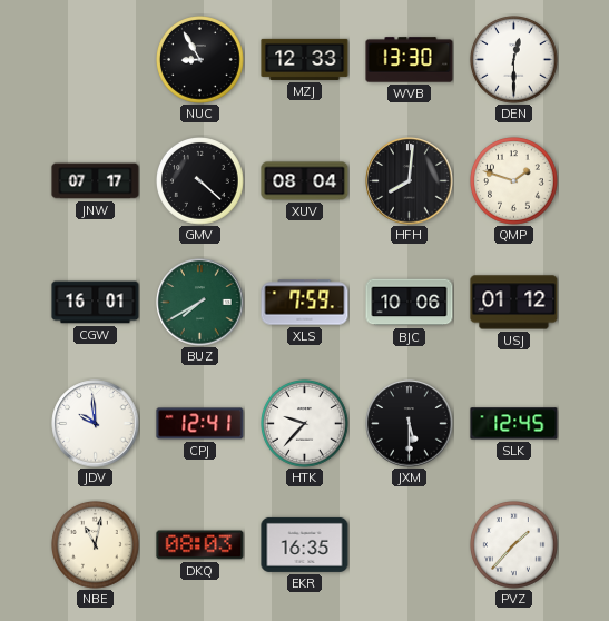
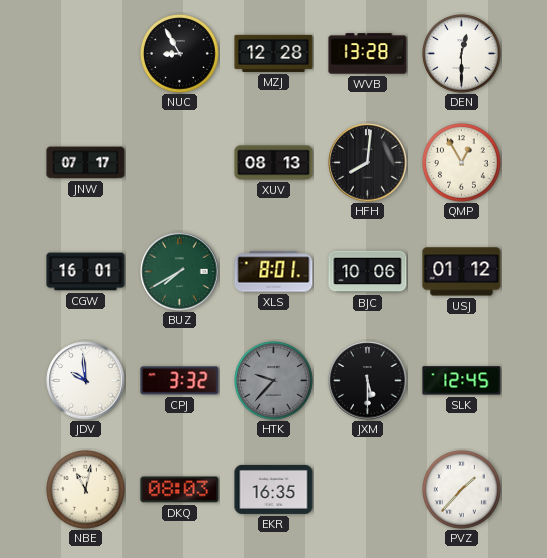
MZJ: 12:33 -> 12:28
WVB: 13:30 -> 13:28
GMV: 4:22 -> none
XUV: 08:04 -> 08:13
QMP: 1:48 -> 12:55
XLS: 7:59 -> 8:01
CPJ: 12:41 -> 3:32
HTK dial: white -> grey
